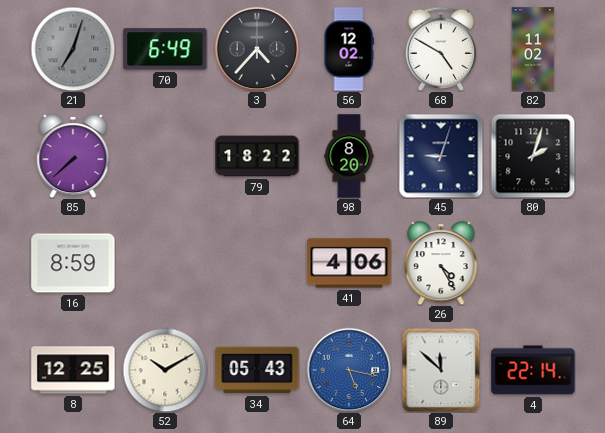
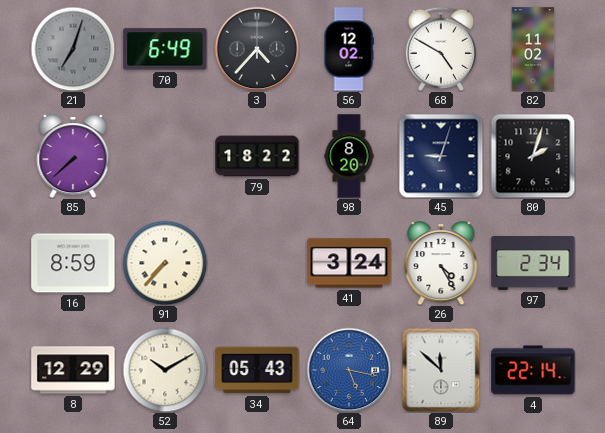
91: none -> 7:37
41: 4:06 -> 3:24
97: none -> 2:34
8: 12:25 -> 12:29
